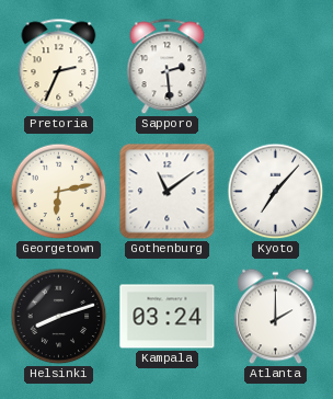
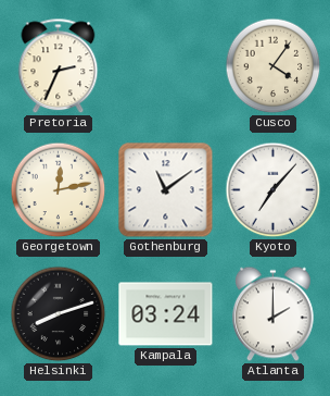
Sapporo: 2:29 -> none
Cusco: none -> 4:06
Georgetown: 6:13 -> 12:13
